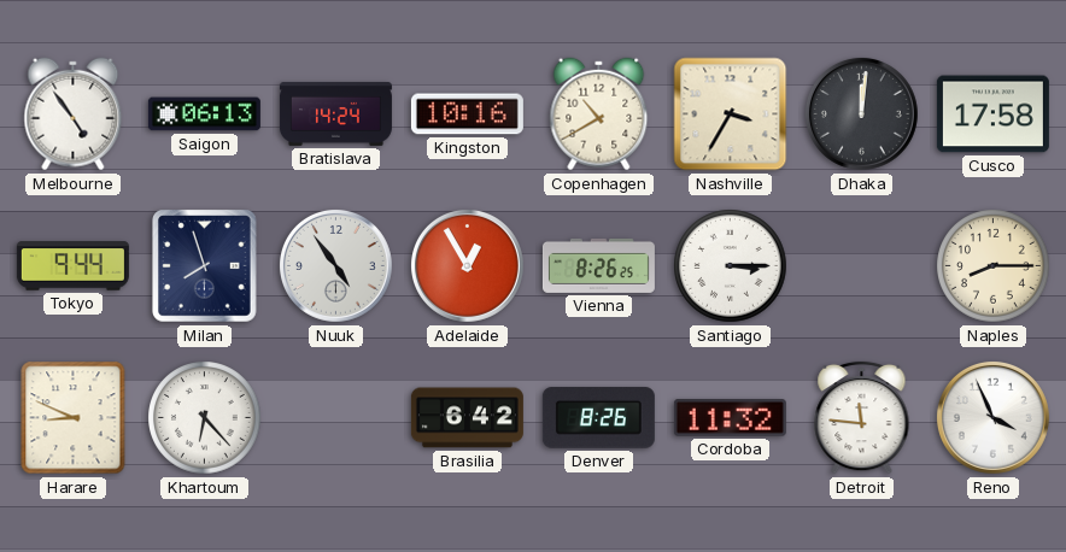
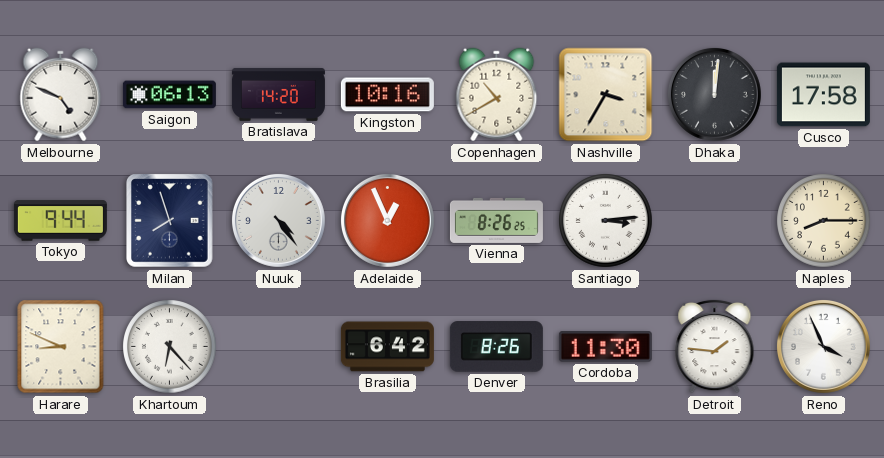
Melbourne: 4:54 -> 4:49
Bratislava: 14:24 -> 14:20
Nuuk: 4:54 -> 4:24
Adelaide: 12:55 -> 12:56
Santiago: 3:15 -> 3:14
Cordoba: 11:32 -> 11:30
Detroit: 11:46 -> 1:46
